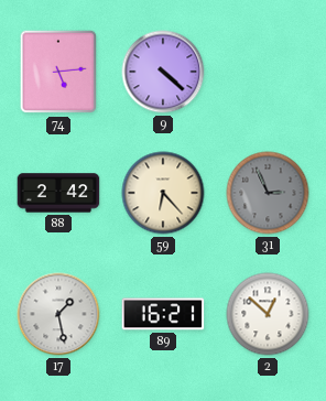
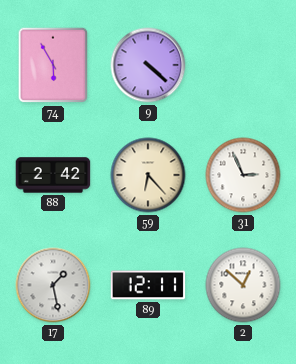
74: 5:14 -> 5:55
31 dial: grey -> white
89: 16:21 -> 12:11
